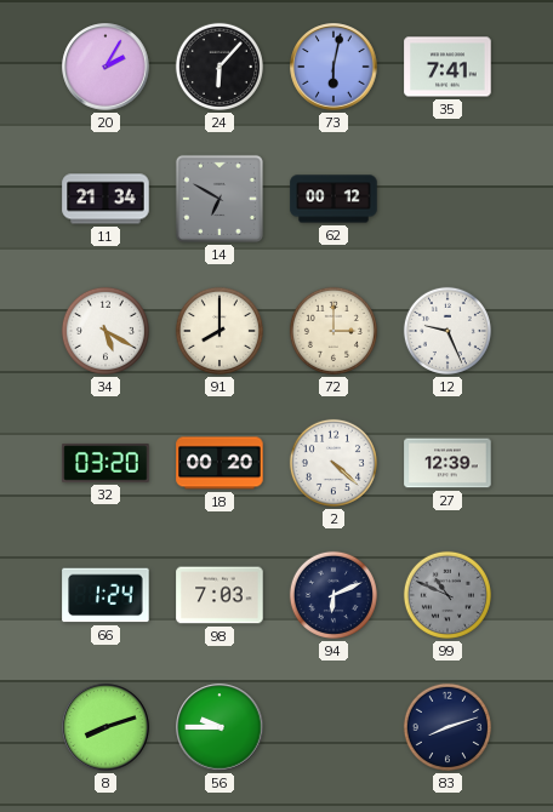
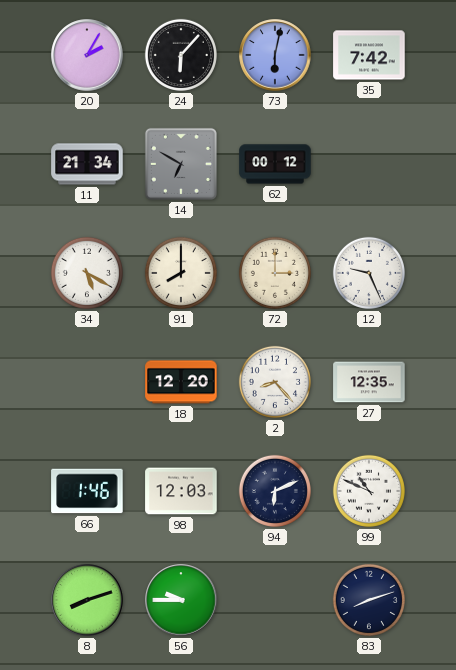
35: 7:41 -> 7:42
32: 03:20 -> none
18: 00:20 -> 12:20
2: 4:22 -> 8:23
27: 12:39 -> 12:35
66: 1:24 -> 1:46
98: 7:03 -> 12:03
99 dial: grey -> white
